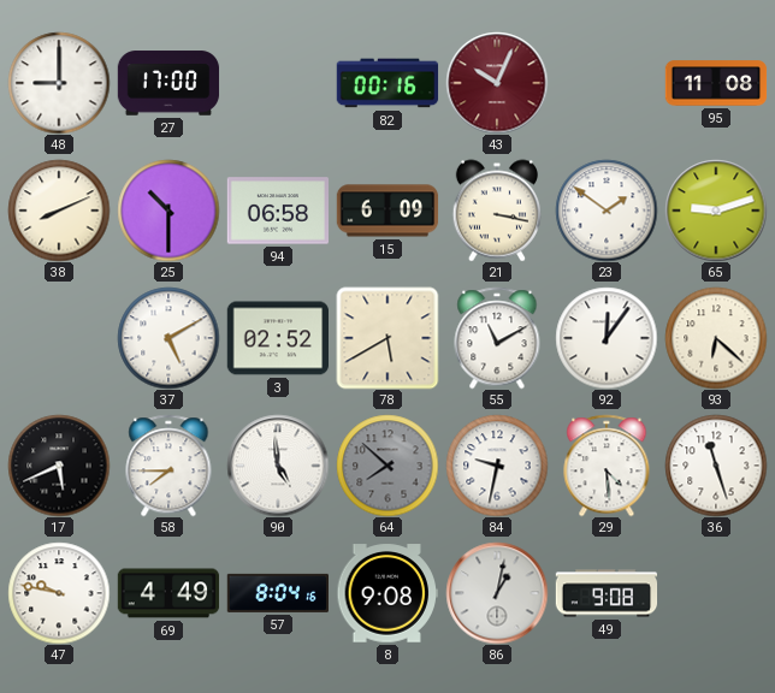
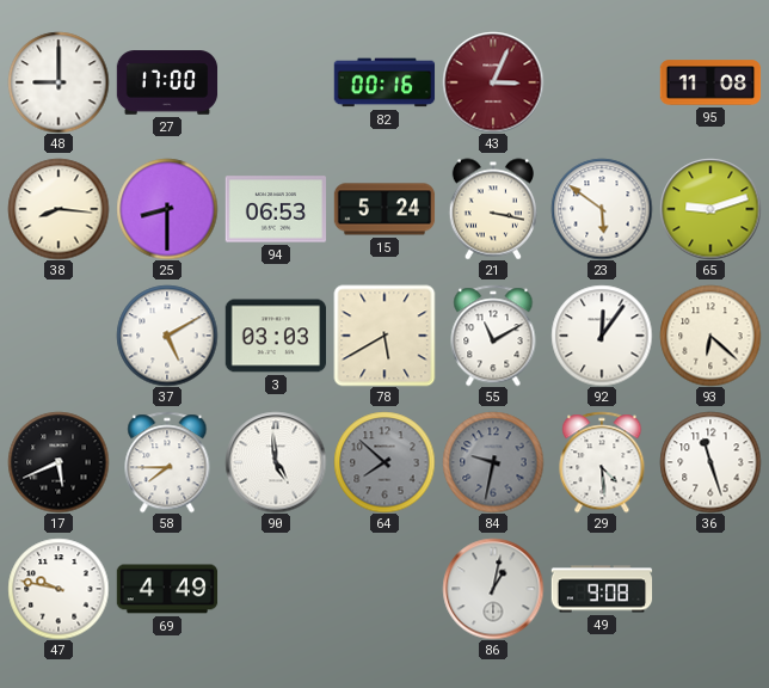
43: 10:04 -> 3:04
38: 8:11 -> 8:16
25: 10:30 -> 8:30
94: 06:58 -> 06:53
15: 6:09 -> 5:24
23: 1:51 -> 5:51
3: 02:52 -> 03:03
84 dial: white -> grey
57: 8:04 -> none
8: 9:08 -> none
